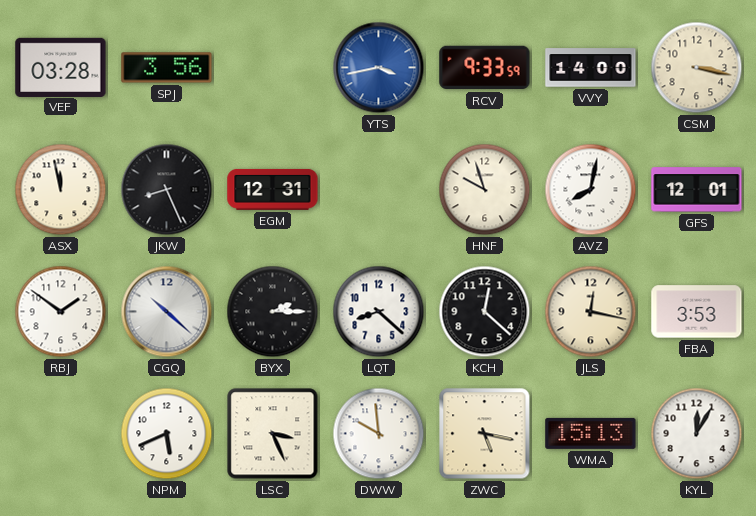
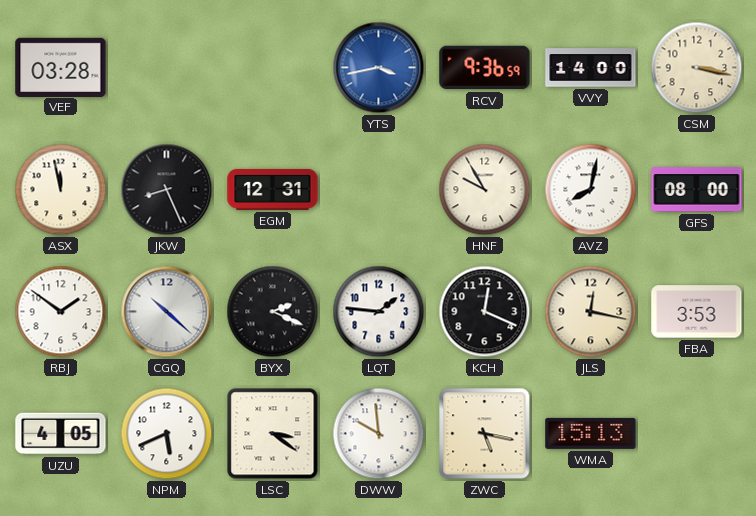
SPJ: 3:56 -> none
RCV: 9:33 -> 9:36
HNF: 9:57 -> 9:55
GFS: 12:01 -> 08:00
BYX: 2:15 -> 2:19
LQT: 8:22 -> 1:46
KCH: 12:22 -> 12:19
UZU: none -> 4:05
LSC: 3:26 -> 3:21
KYL: 12:05 -> none
